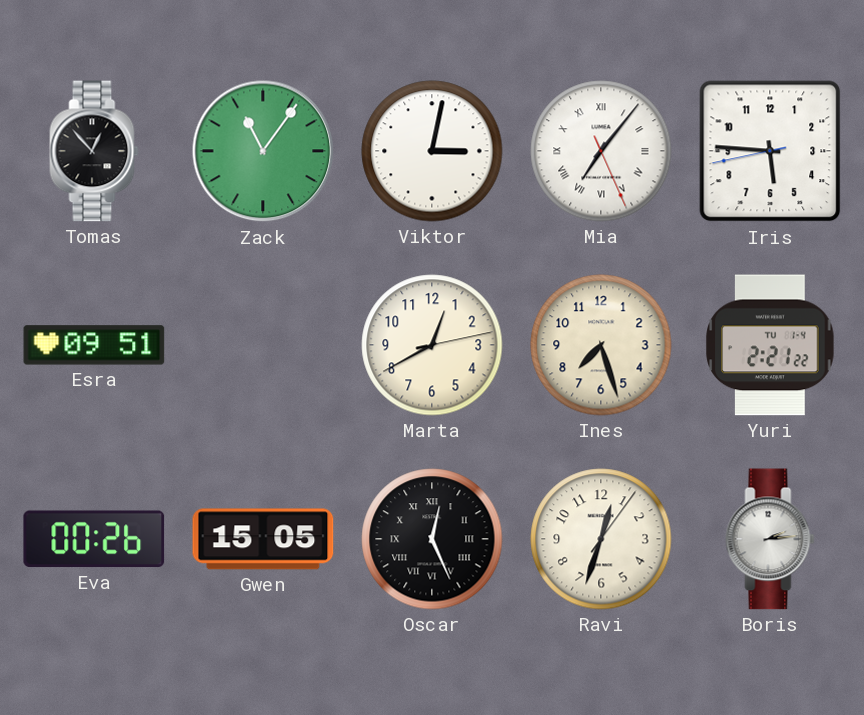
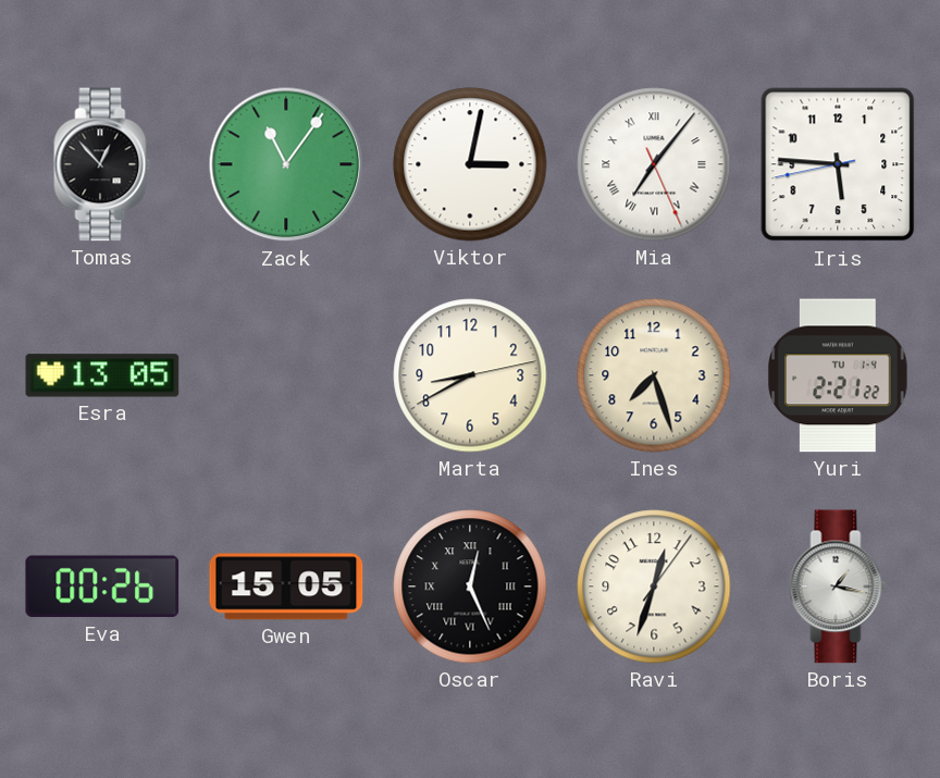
Esra: 09:51 -> 13:05
Marta: 12:40 -> 8:40
Boris: 2:14 -> 1:17
